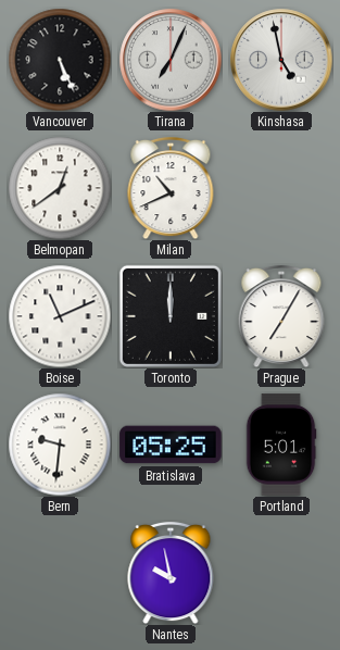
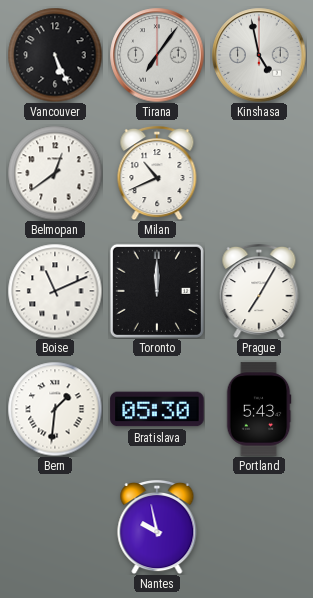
Tirana: 7:04 -> 7:06
Bern: 9:31 -> 1:31
Bratislava: 05:25 -> 05:30
Portland: 5:01 -> 5:43
